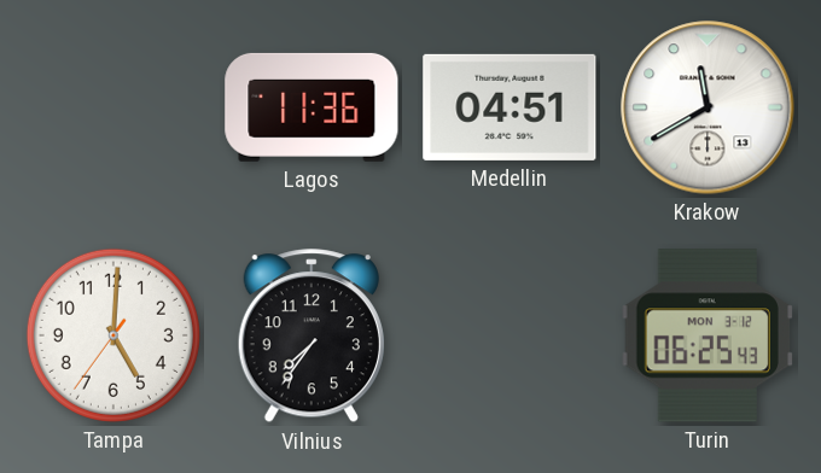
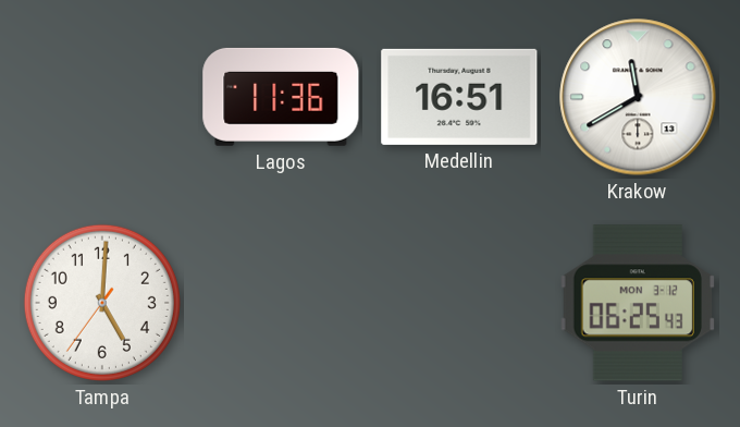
Medellin: 04:51 -> 16:51
Vilnius: 7:36 -> none
